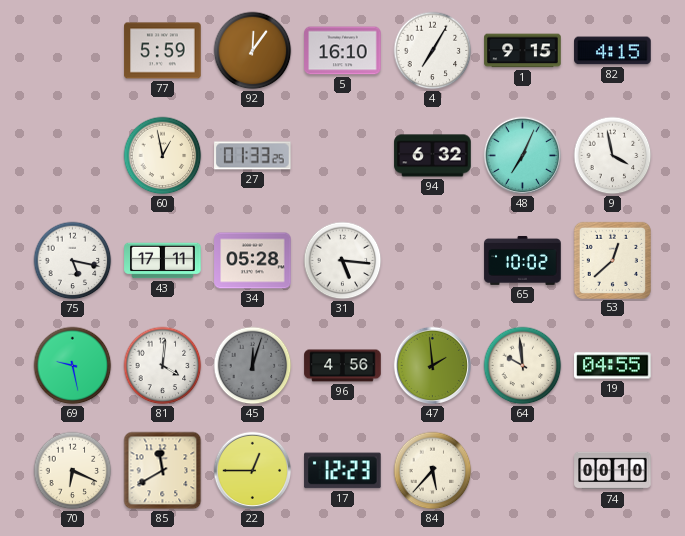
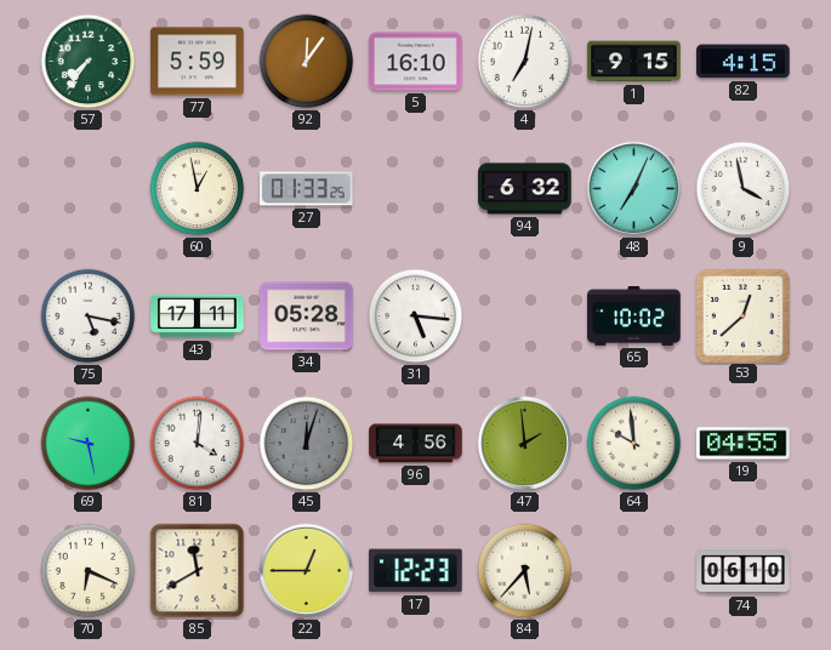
57: none -> 7:36
4: 7:05 -> 7:02
74: 00:10 -> 06:10
